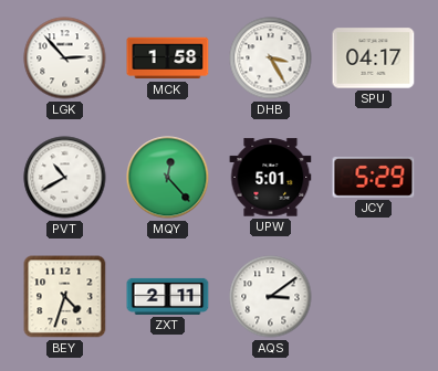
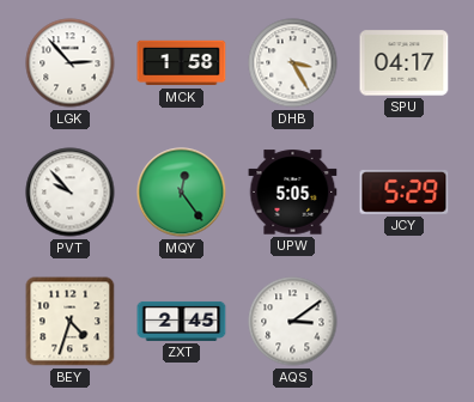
PVT: 10:40 -> 9:53
MQY: 12:23 -> 12:24
UPW: 5:01 -> 5:05
ZXT: 2:11 -> 2:45
